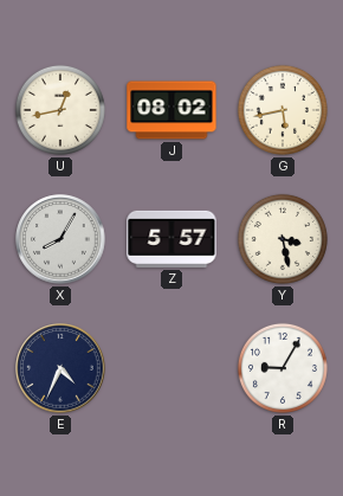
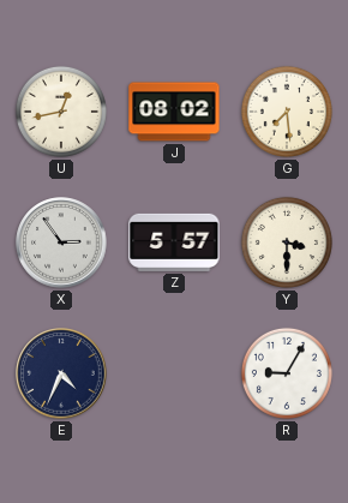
G: 5:43 -> 7:29
X: 8:05 -> 2:54
Y: 3:28 -> 3:30
